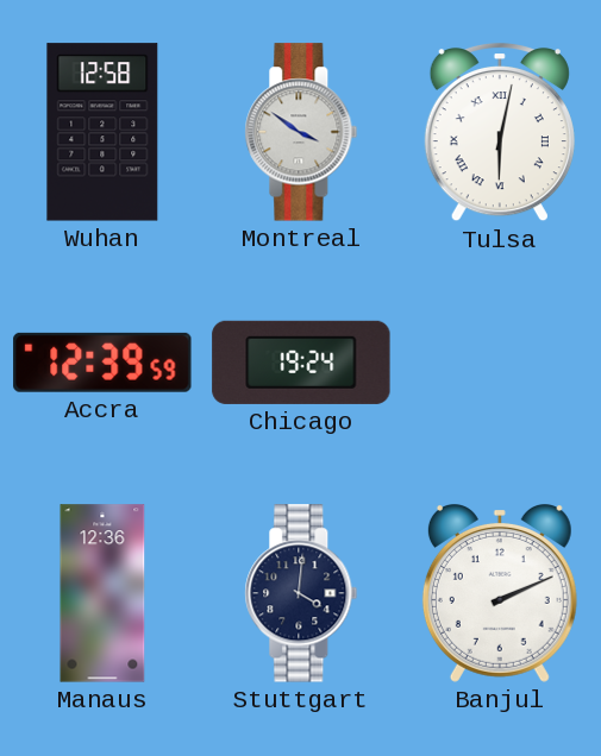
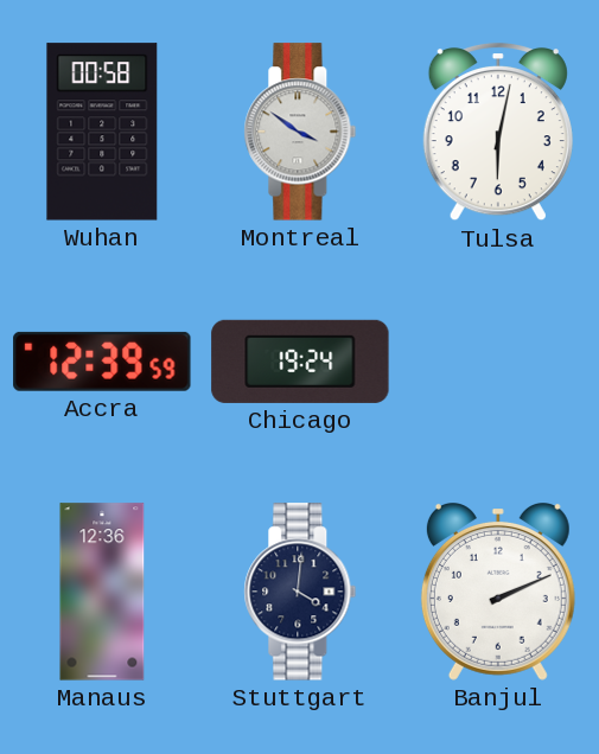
Wuhan: 12:58 -> 00:58
Tulsa numerals: Roman -> Arabic
